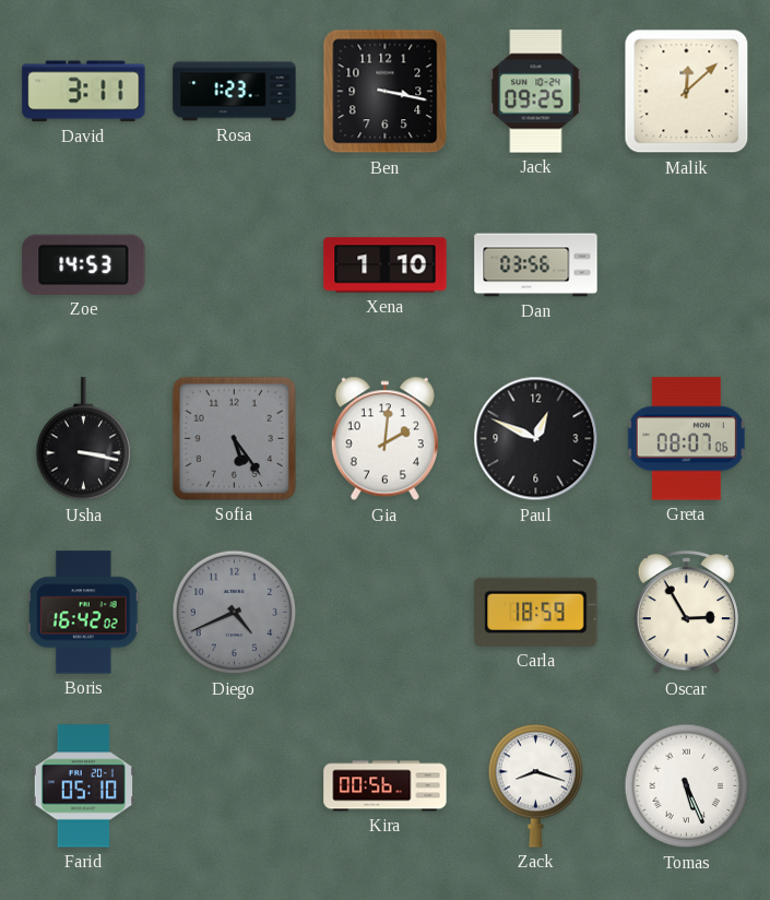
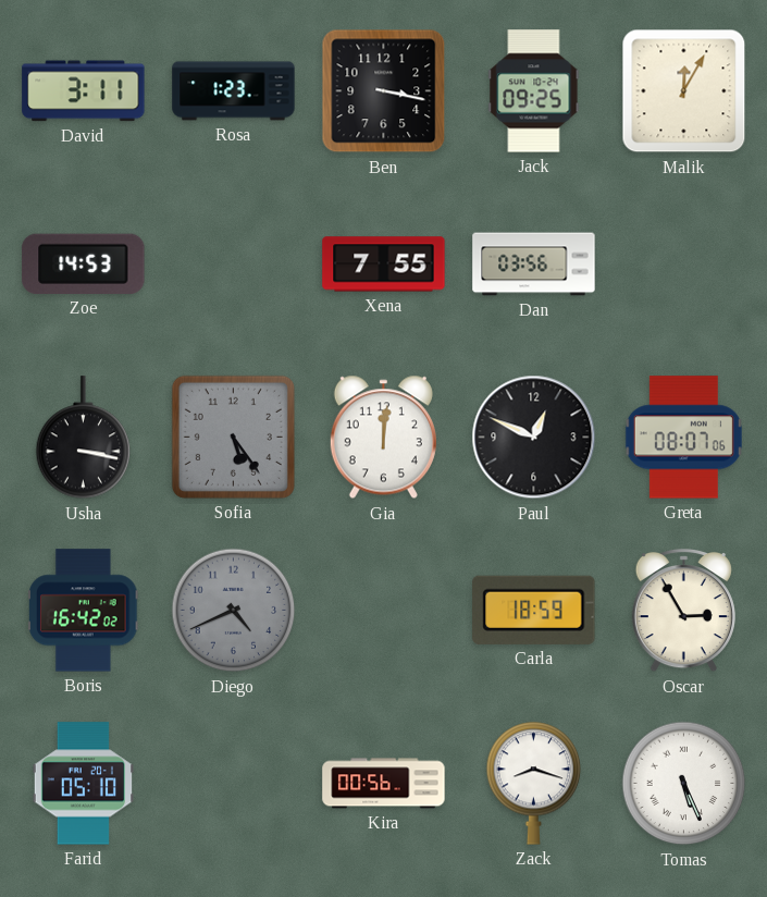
Malik: 12:08 -> 12:05
Xena: 1:10 -> 7:55
Gia: 2:01 -> 12:01
